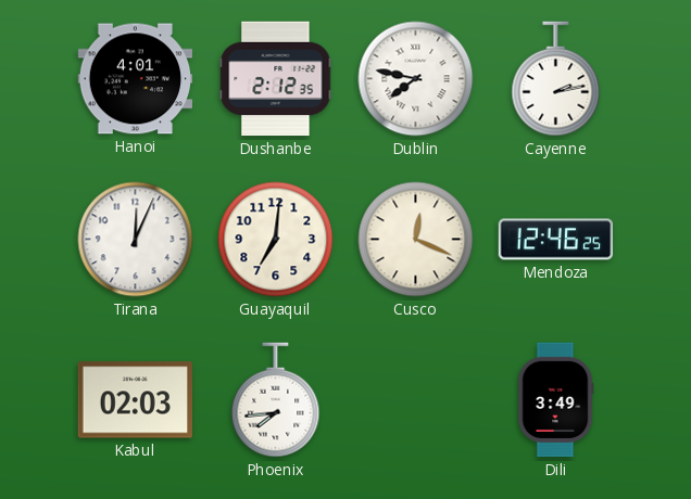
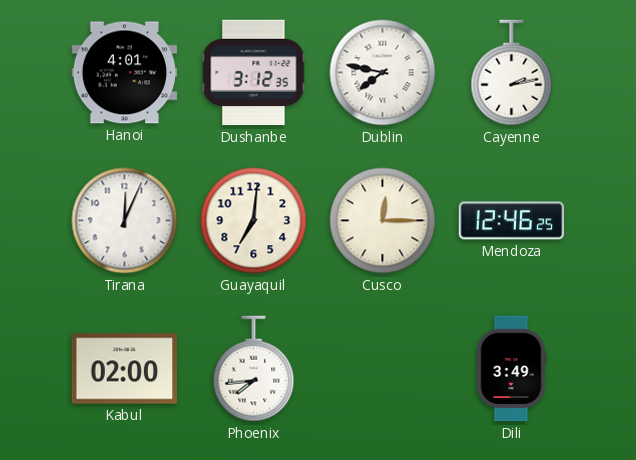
Dushanbe: 2:12 -> 3:12
Cusco: 12:19 -> 12:15
Kabul: 02:03 -> 02:00
